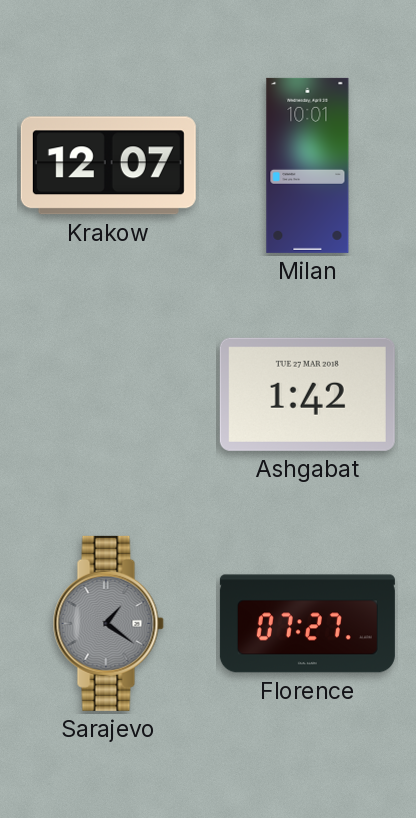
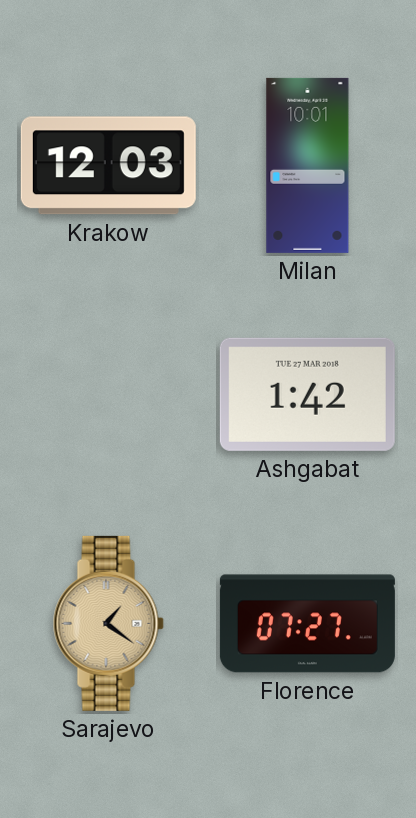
Krakow: 12:07 -> 12:03
Sarajevo dial: grey -> champagne
